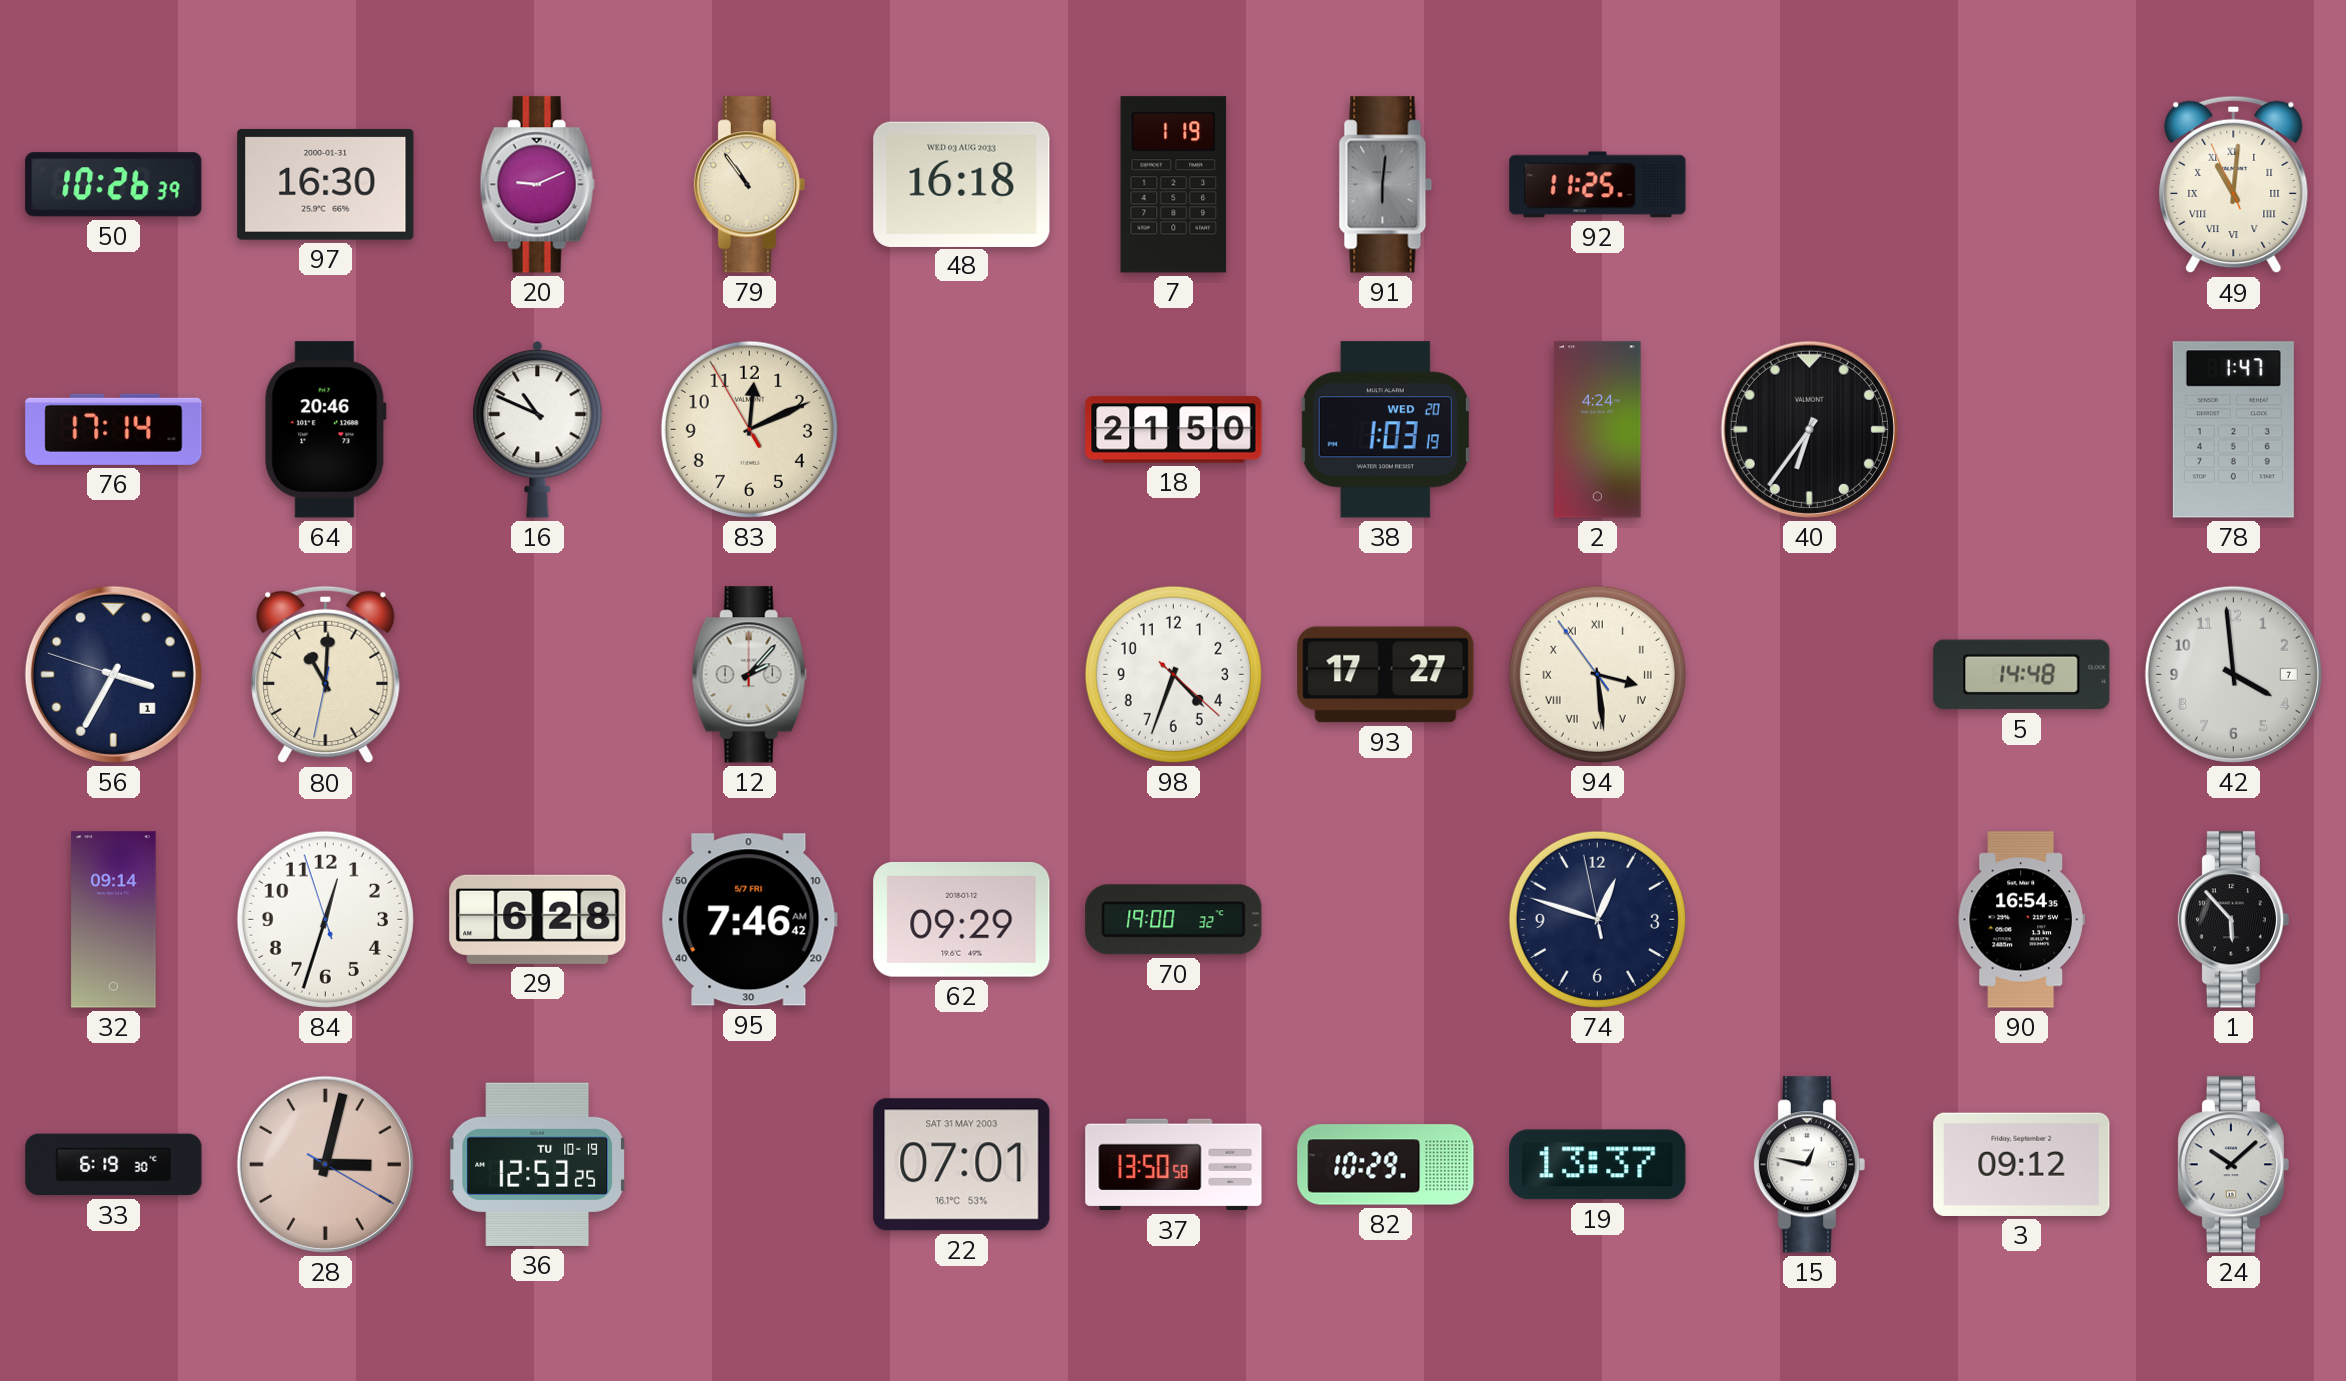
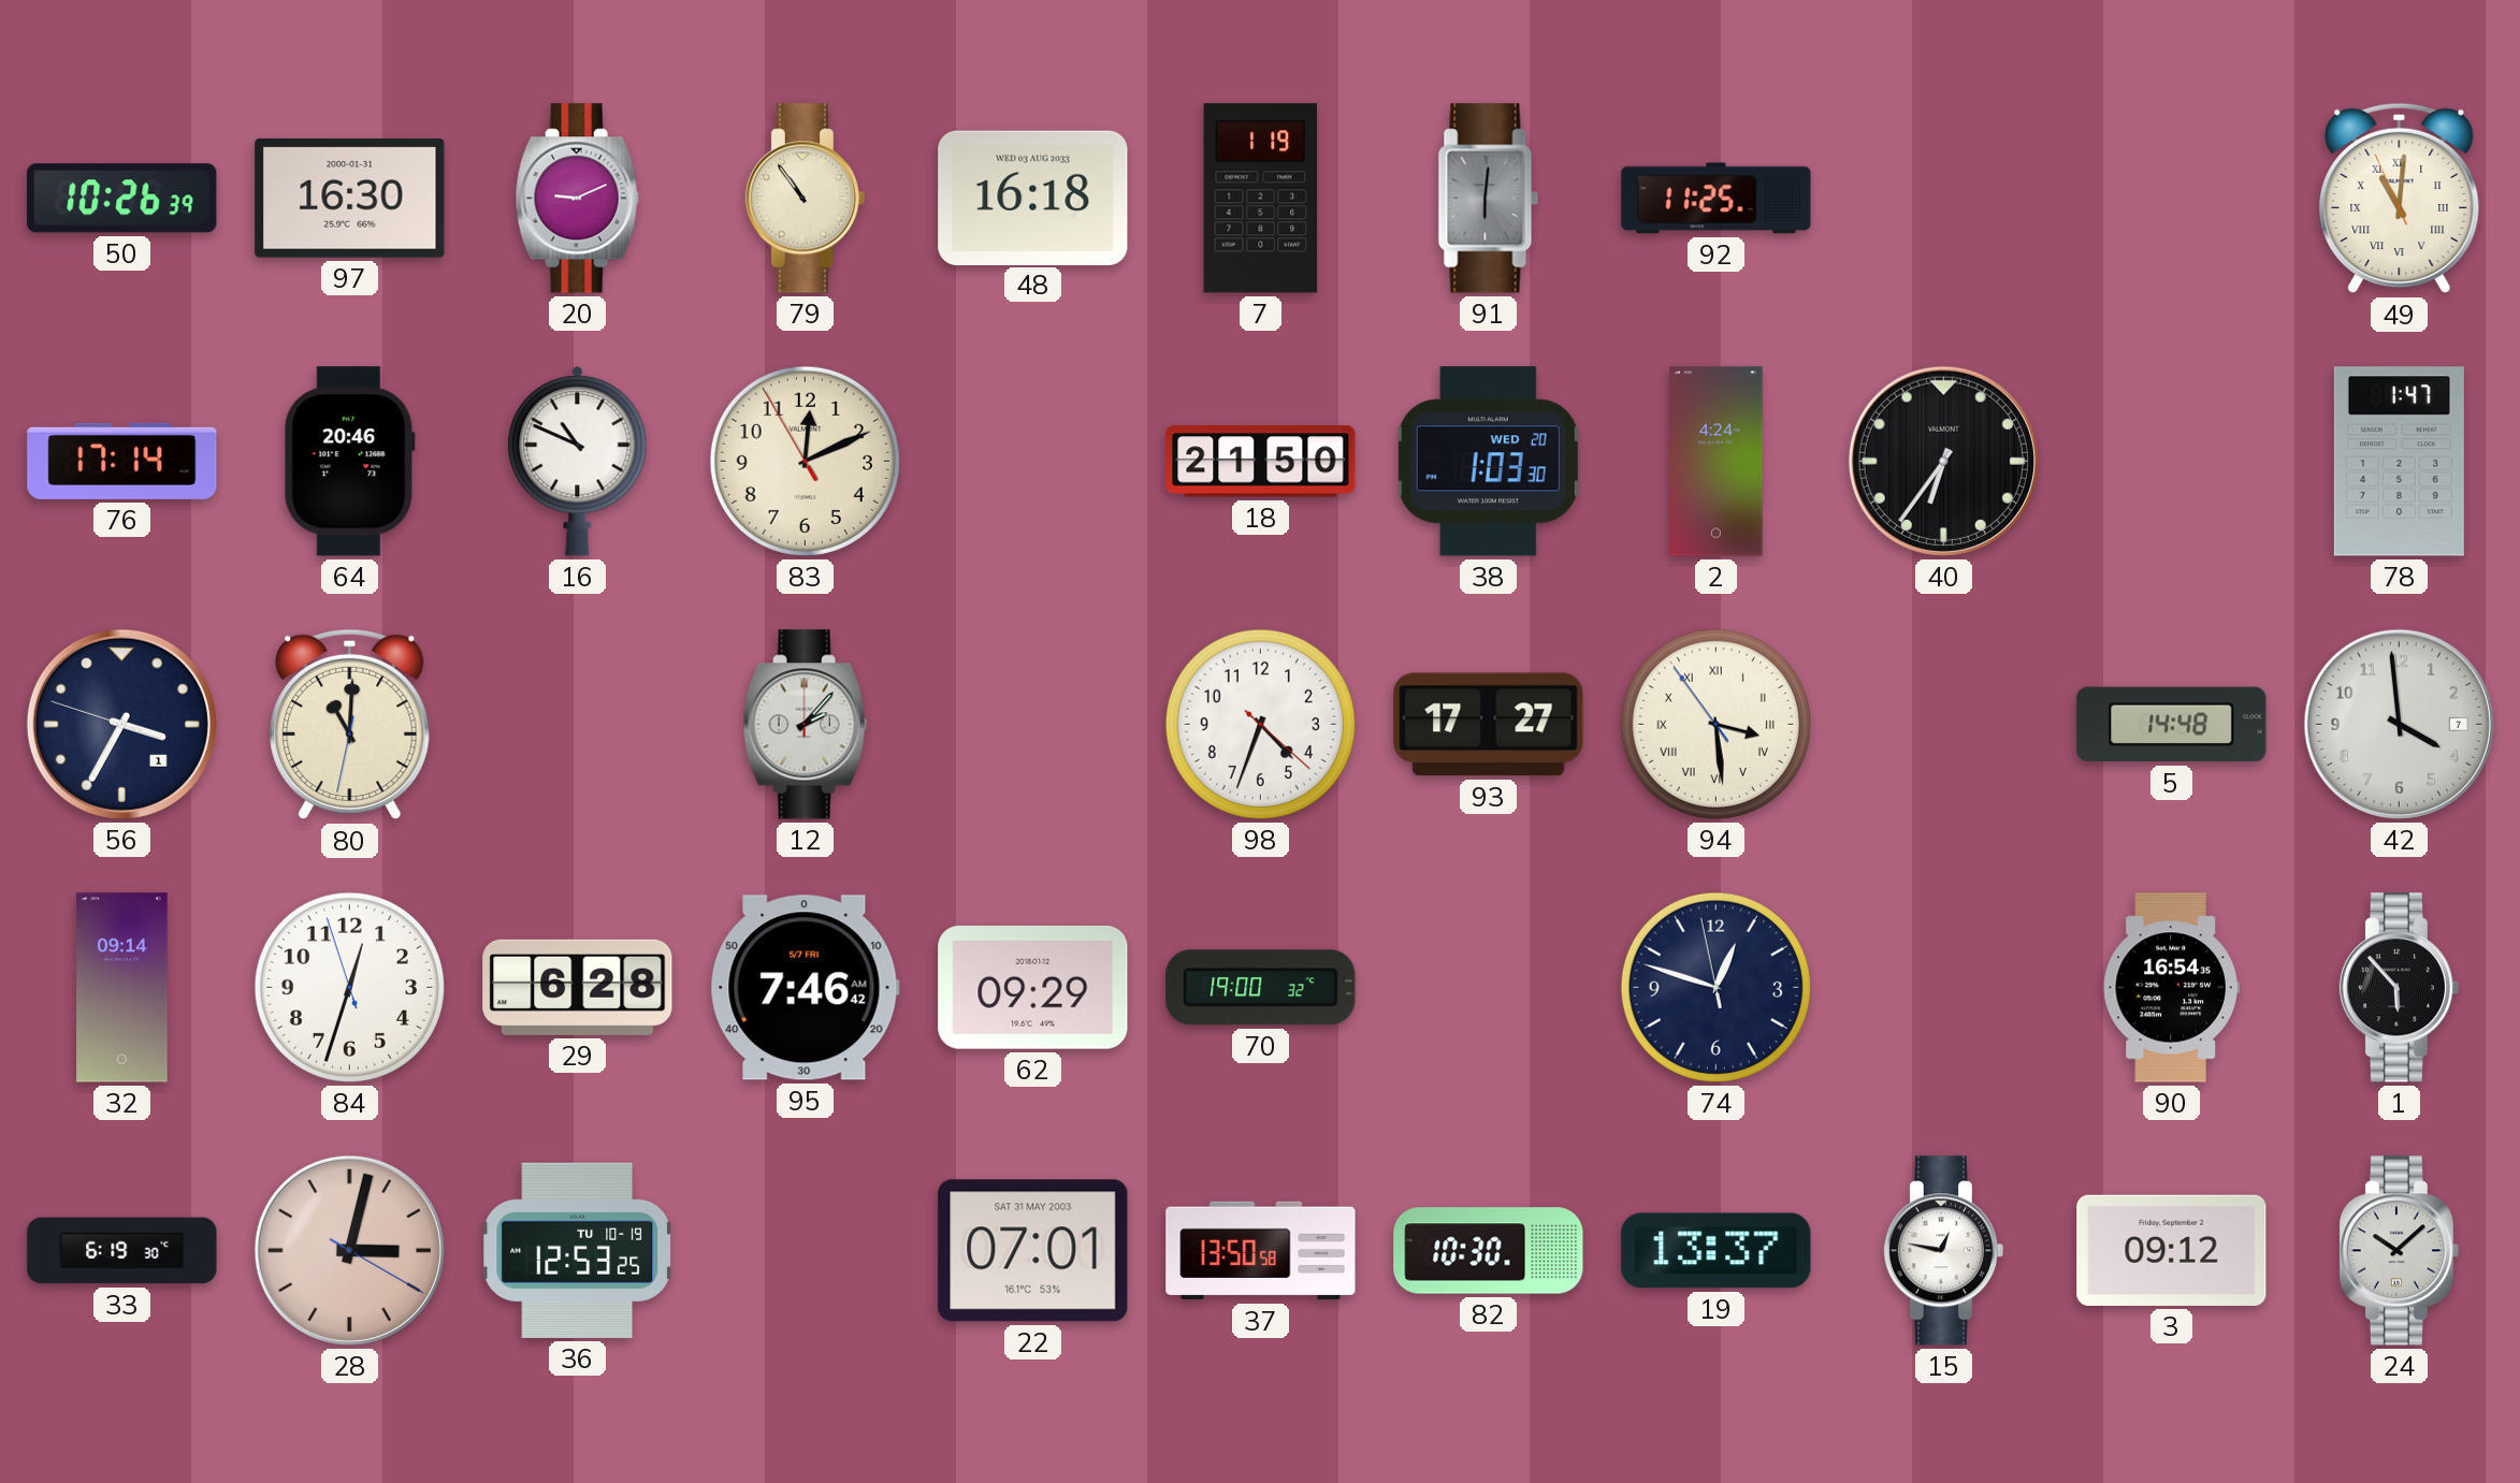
38: 1:03:19 -> 1:03:30
82: 10:29 -> 10:30
